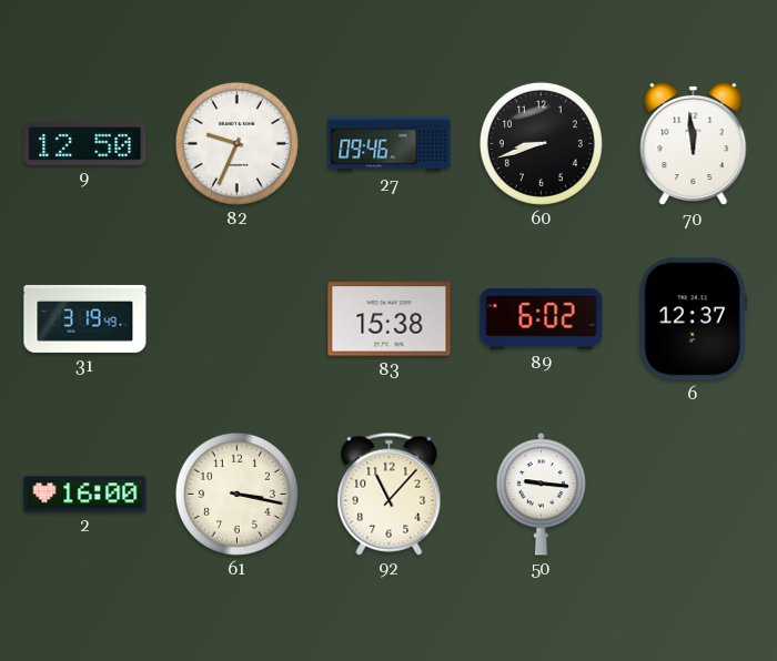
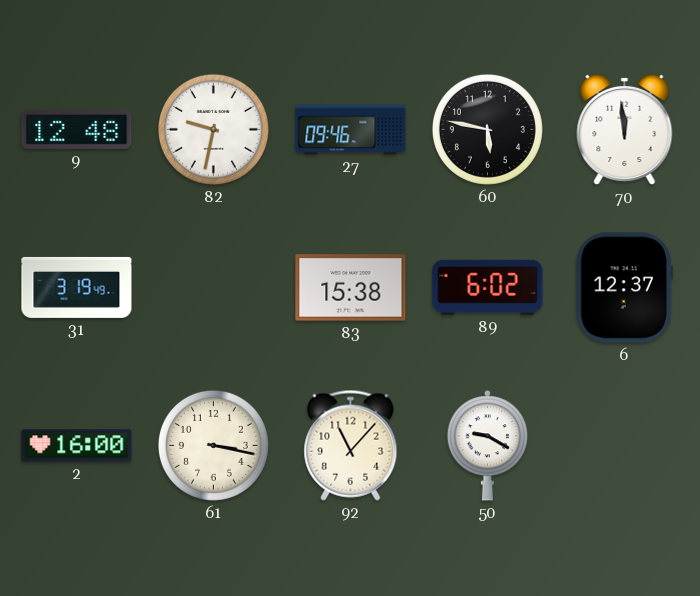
9: 12:50 -> 12:48
82: 9:34 -> 9:32
60: 8:42 -> 5:47
50: 9:16 -> 9:20
